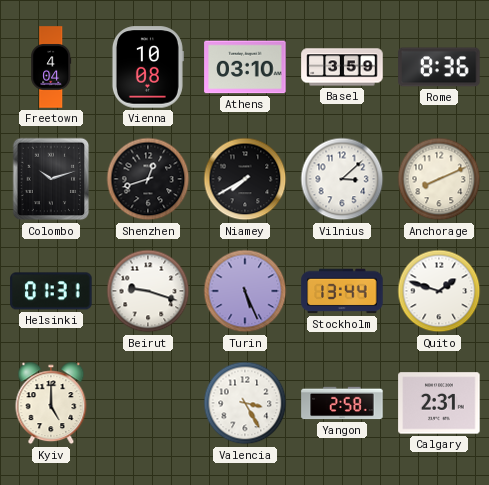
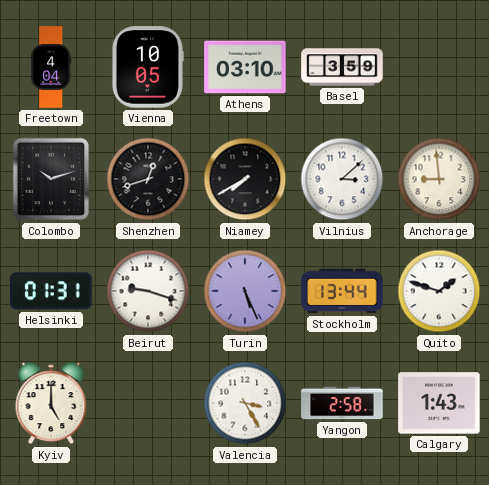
Vienna: 10:08 -> 10:05
Rome: 8:36 -> none
Anchorage: 8:11 -> 8:59
Calgary: 2:31 -> 1:43
